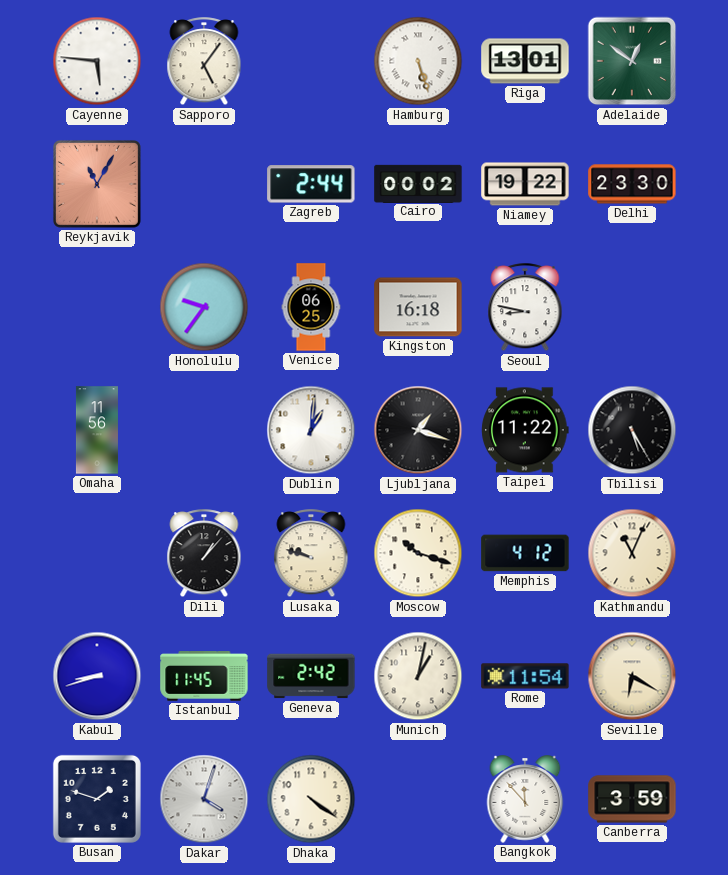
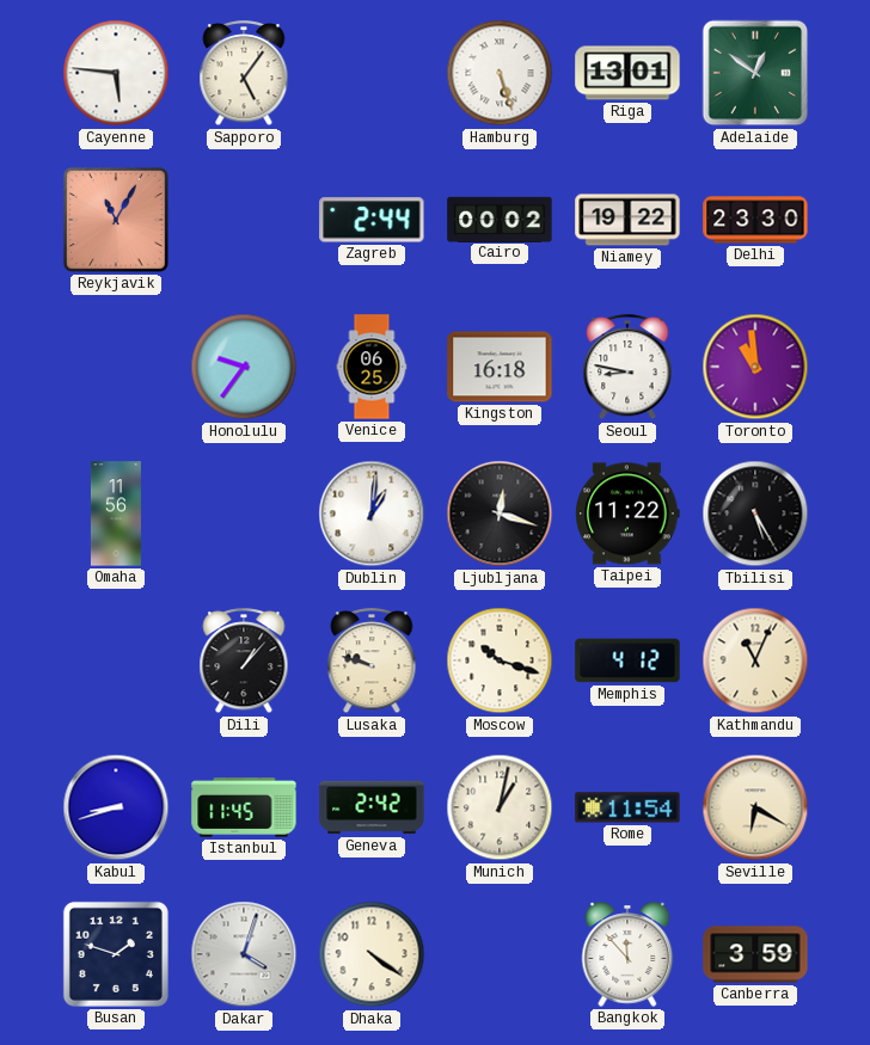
Toronto: none -> 10:59
Ljubljana: 1:18 -> 12:18
